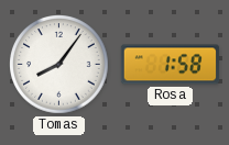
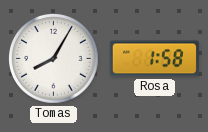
Tomas: 8:06 -> 8:05
